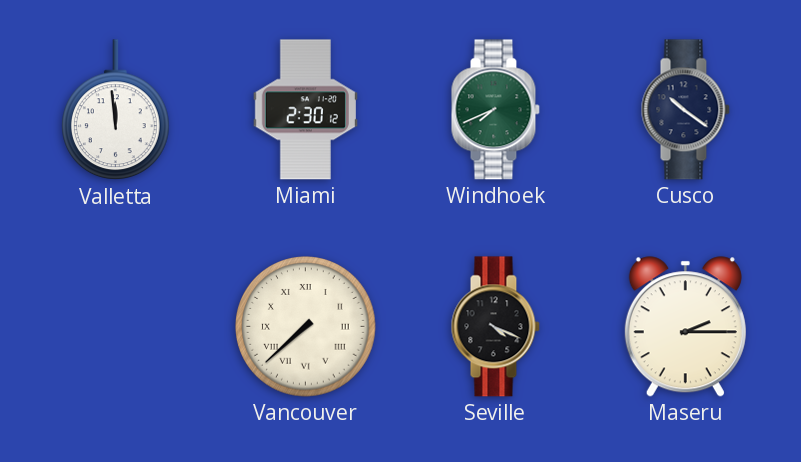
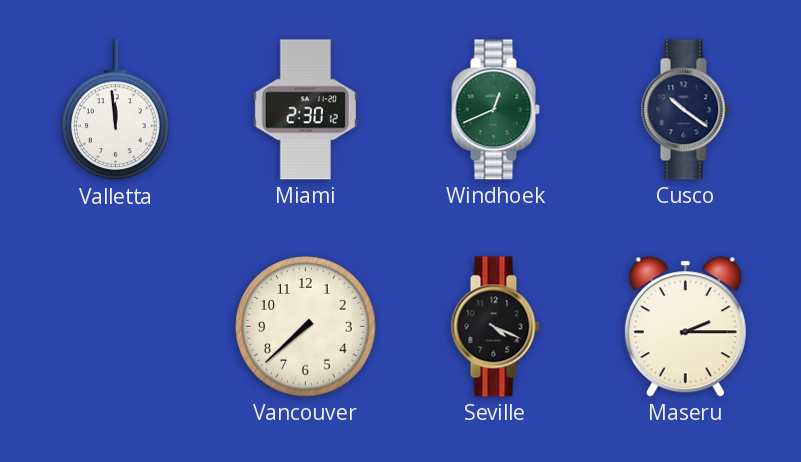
Windhoek: 7:41 -> 12:41
Vancouver numerals: Roman -> Arabic
